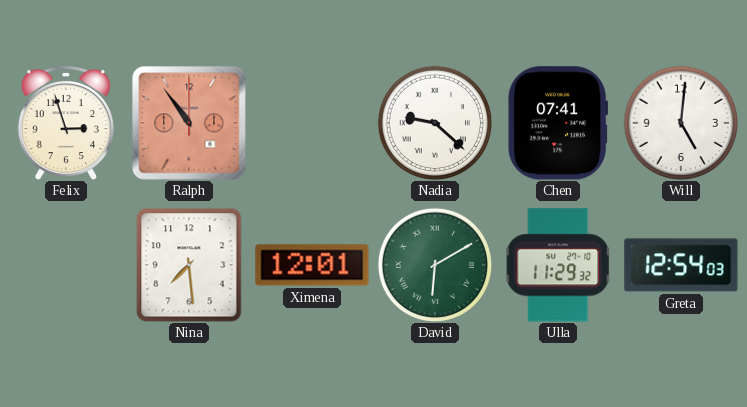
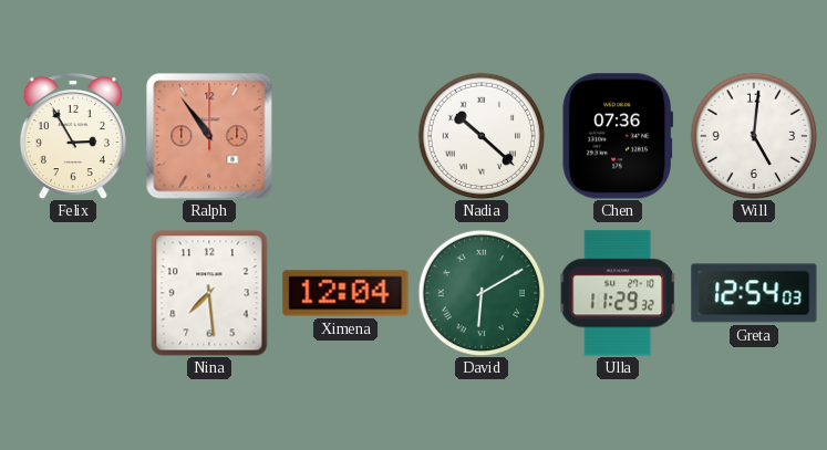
Felix: 2:57 -> 2:55
Nadia: 9:22 -> 10:22
Chen: 07:41 -> 07:36
Ximena: 12:01 -> 12:04
